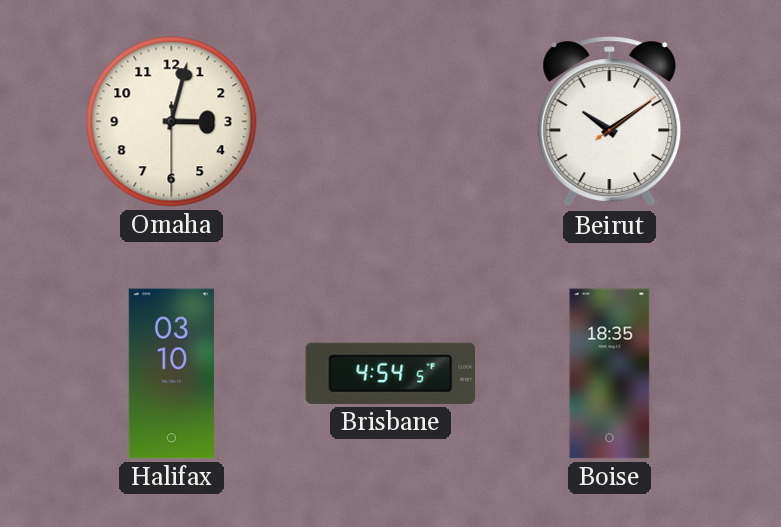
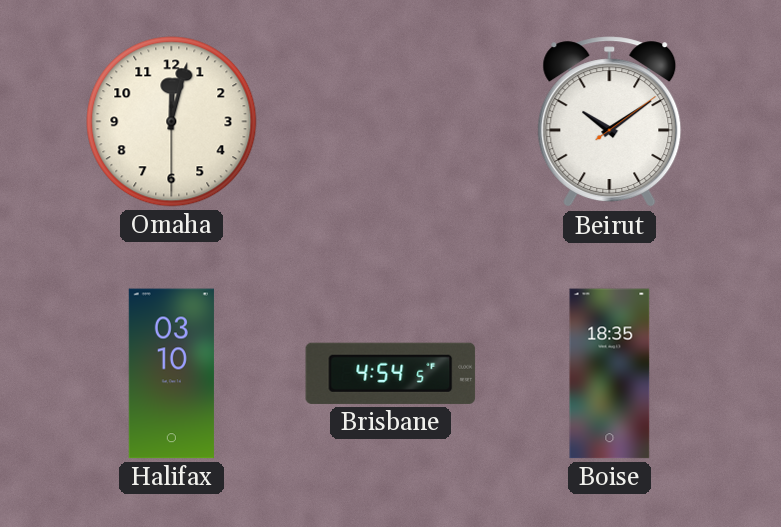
Omaha: 3:02 -> 12:02
